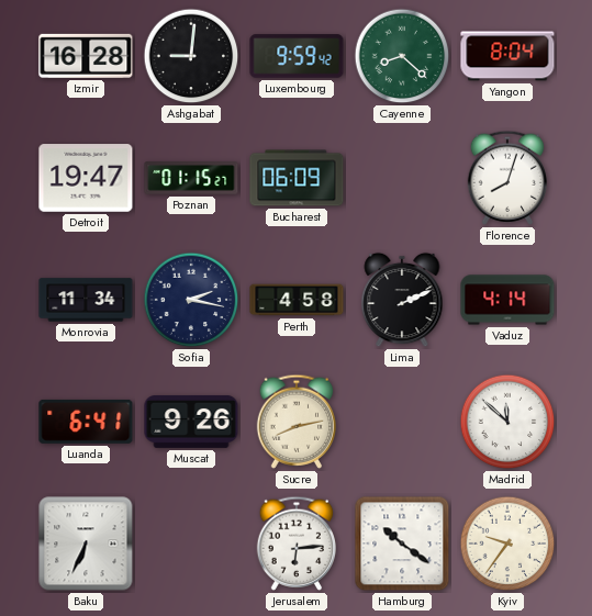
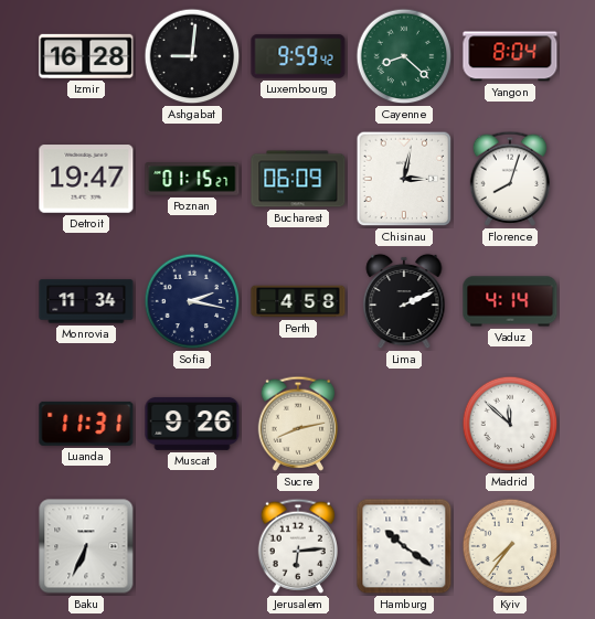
Chisinau: none -> 3:02
Luanda: 6:41 -> 11:31
Kyiv: 9:36 -> 7:36
